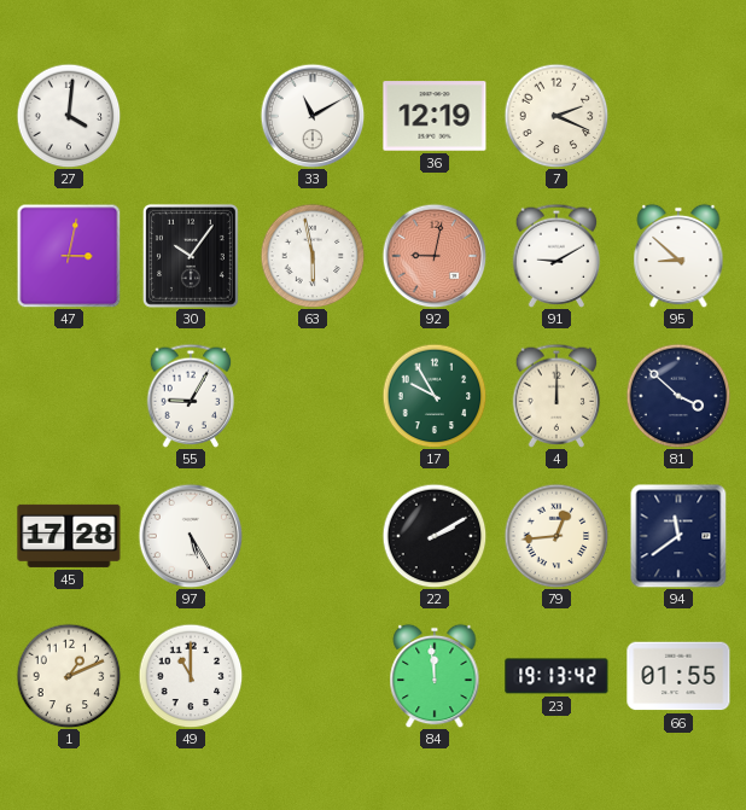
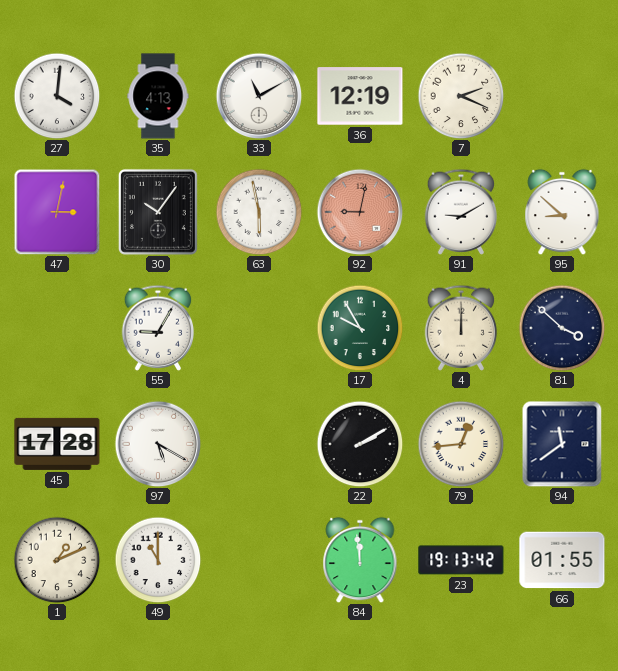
35: none -> 4:13
97: 5:25 -> 5:20
